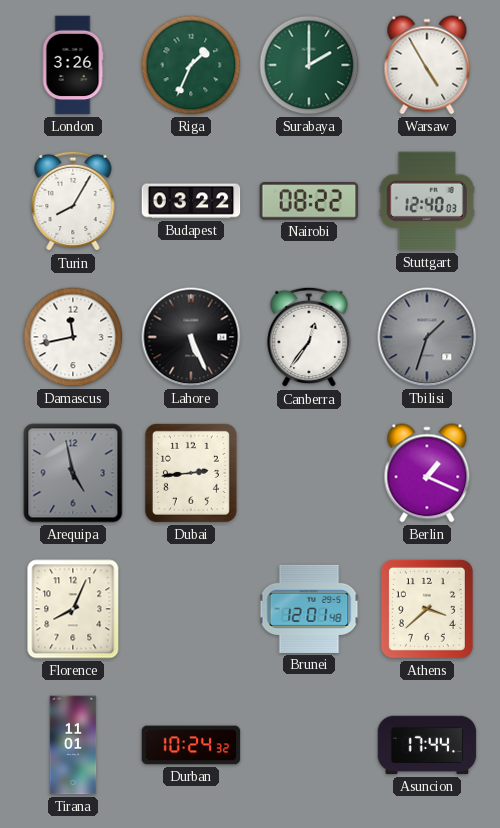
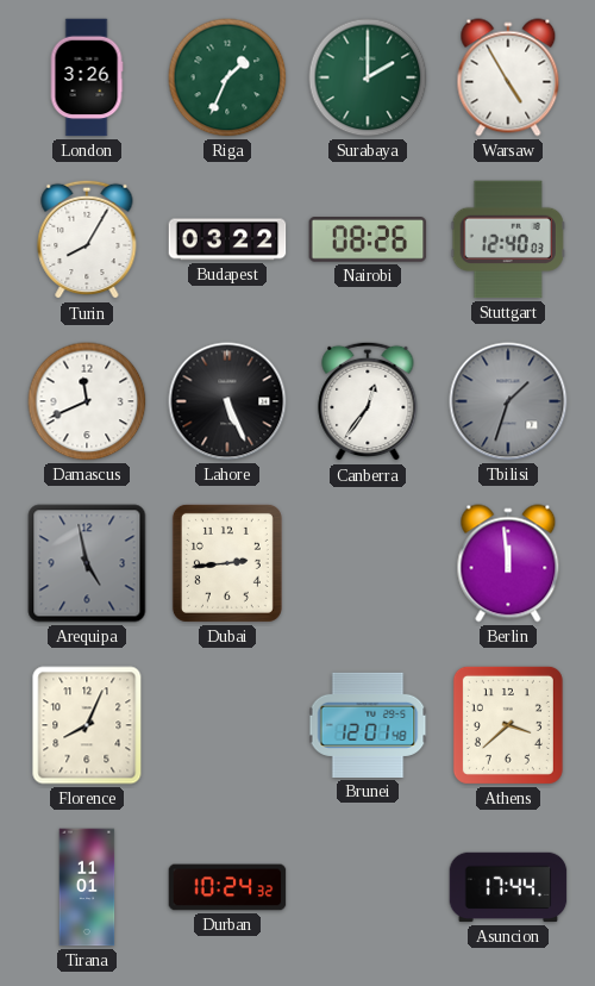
Nairobi: 08:22 -> 08:26
Damascus: 11:43 -> 11:41
Berlin: 1:19 -> 11:59
